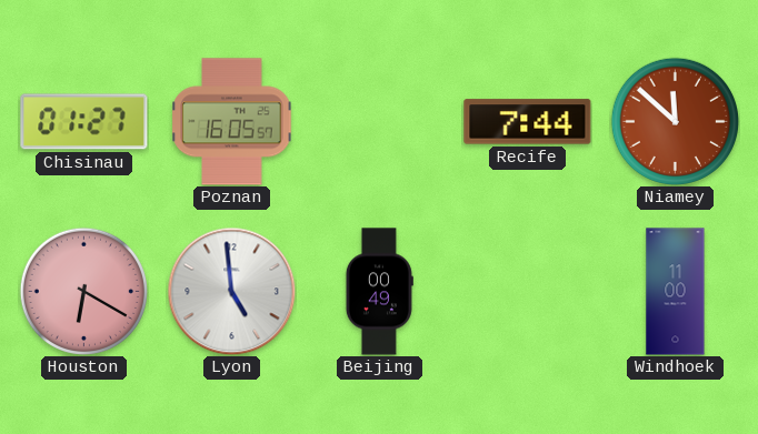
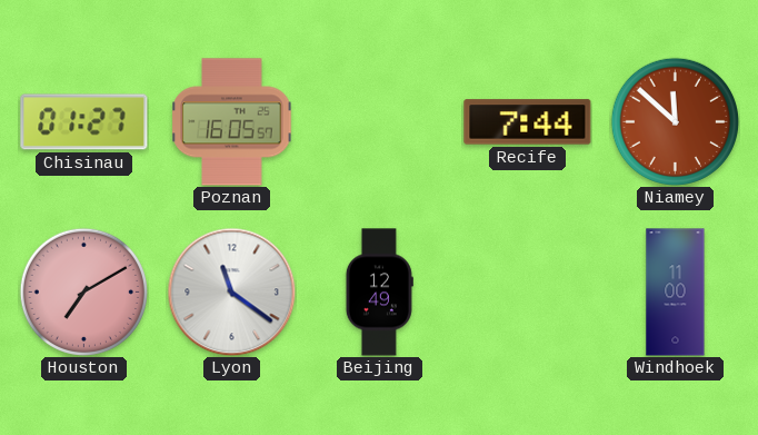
Houston: 6:20 -> 7:10
Lyon: 4:59 -> 11:21
Beijing: 00:49 -> 12:49
